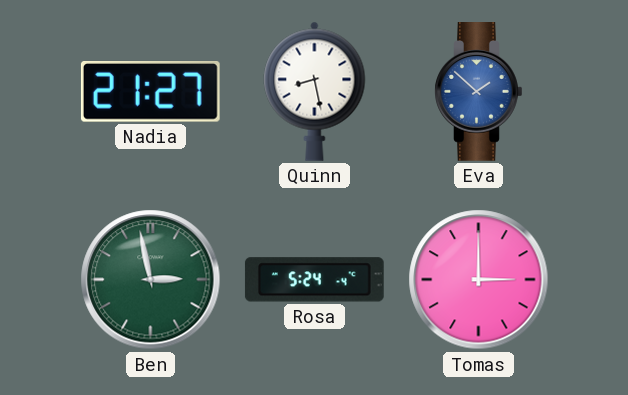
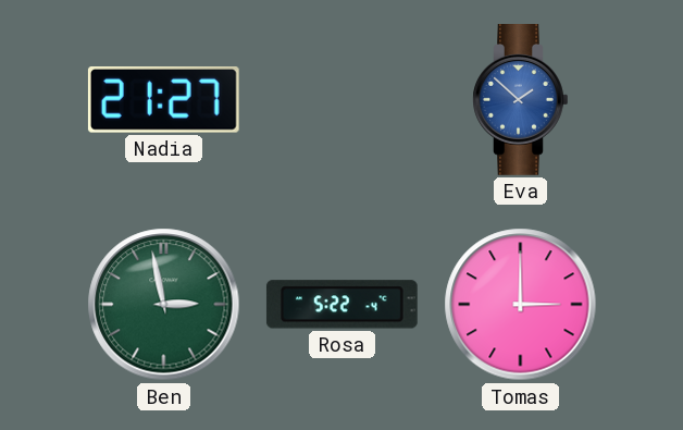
Quinn: 8:28 -> none
Rosa: 5:24 -> 5:22
